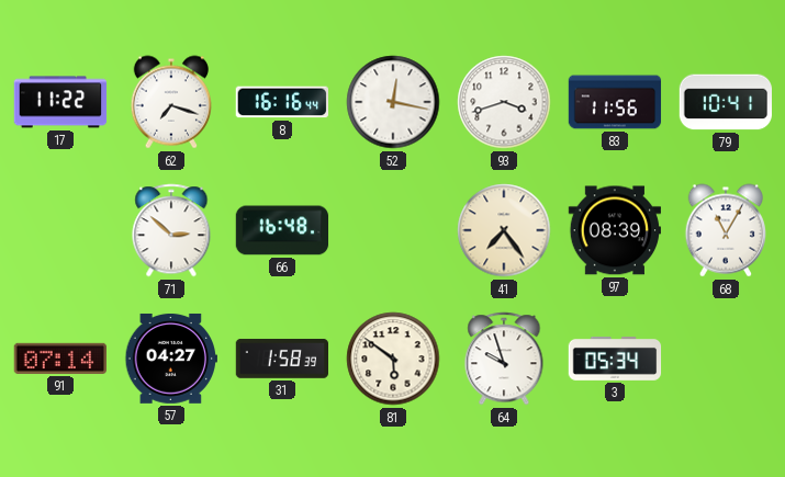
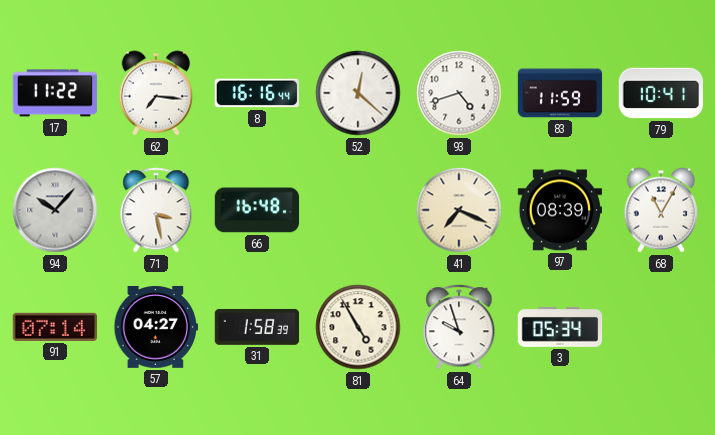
62: 7:18 -> 7:16
52: 12:17 -> 12:22
93: 3:42 -> 4:42
83: 11:56 -> 11:59
94: none -> 10:07
71: 2:52 -> 3:28
41: 7:24 -> 7:19
81: 5:51 -> 4:55
